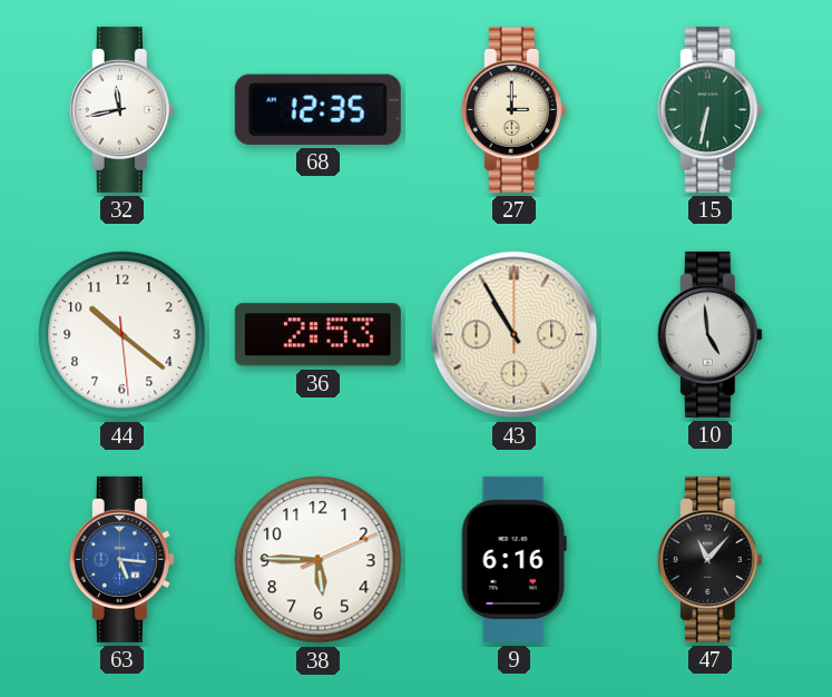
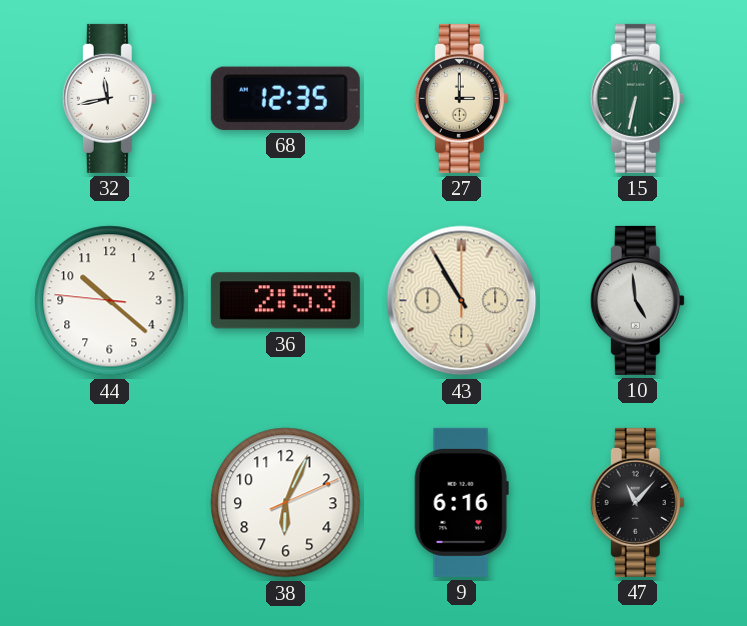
44: 10:21:29 -> 10:21:46
63: 5:16 -> none
38: 5:45 -> 6:04
